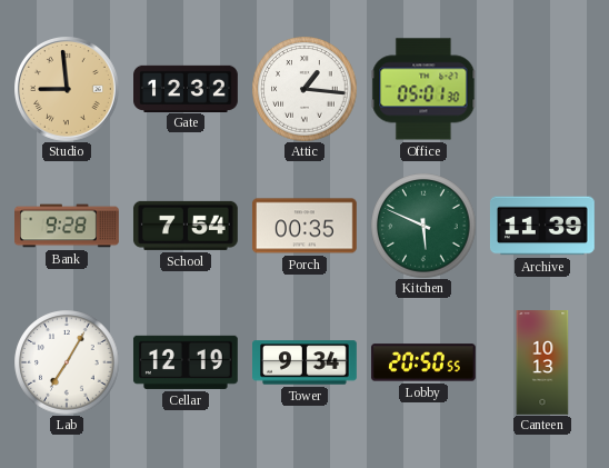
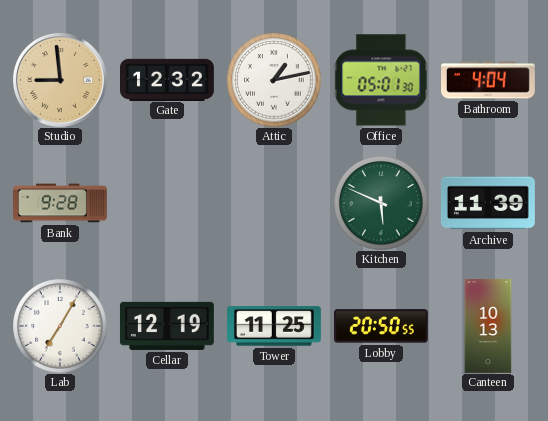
Attic: 1:16 -> 1:13
Bathroom: none -> 4:04
School: 7:54 -> none
Porch: 00:35 -> none
Tower: 9:34 -> 11:25
